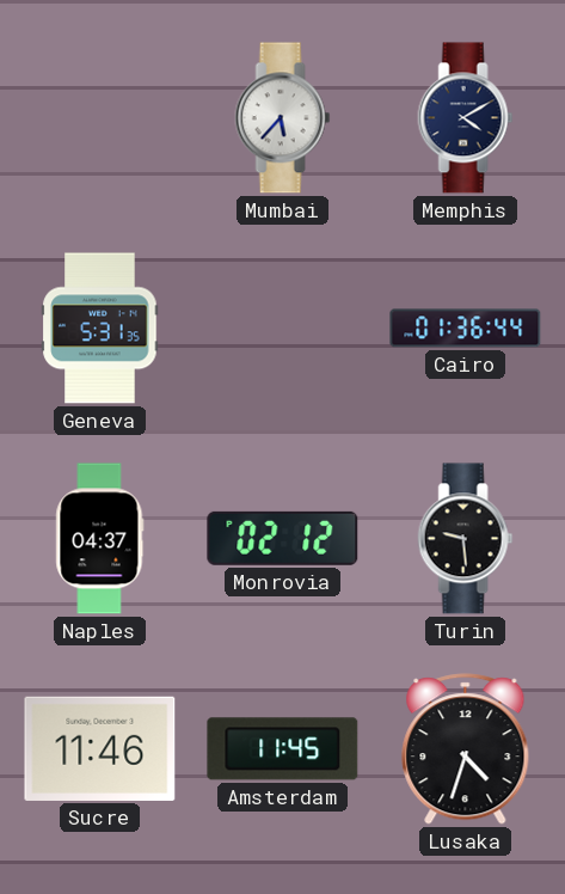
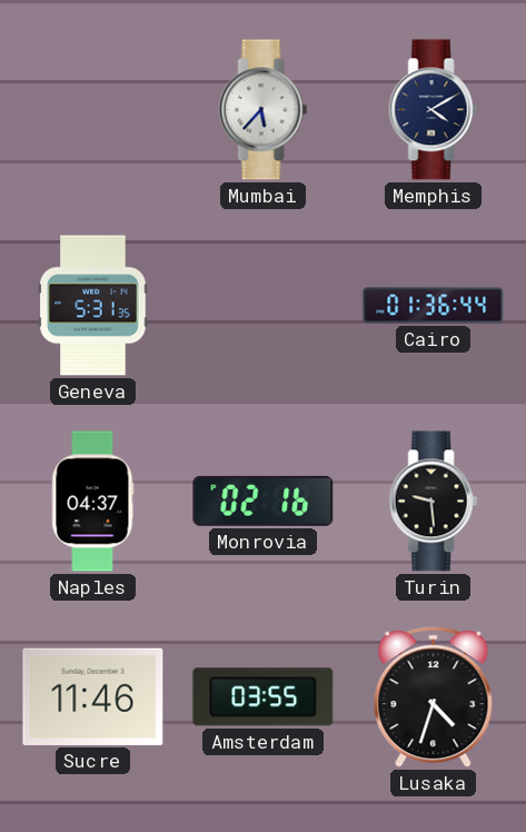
Monrovia: 02:12 -> 02:16
Amsterdam: 11:45 -> 03:55
